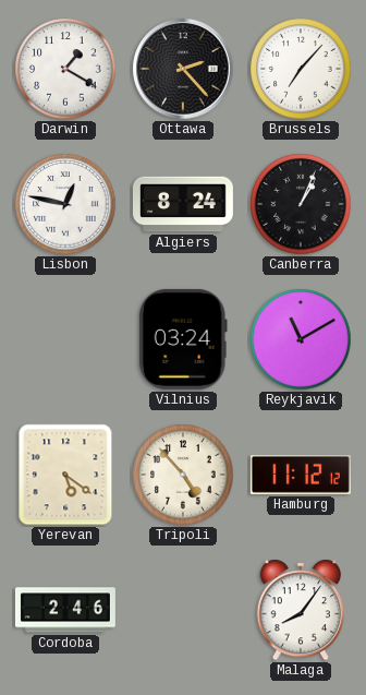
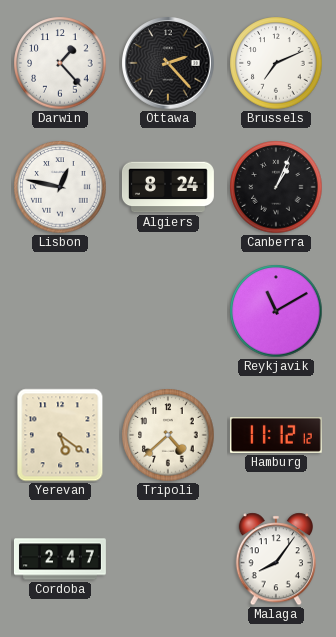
Darwin: 1:20 -> 1:23
Brussels: 7:07 -> 7:11
Vilnius: 03:24 -> none
Tripoli: 4:53 -> 4:38
Cordoba: 2:46 -> 2:47
